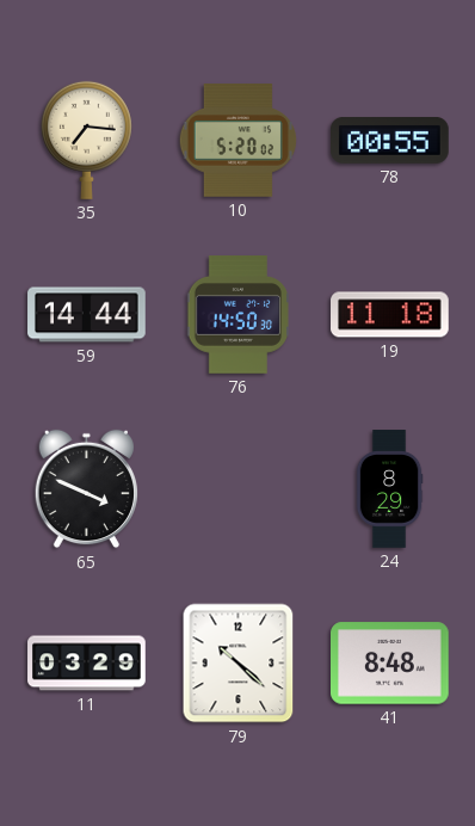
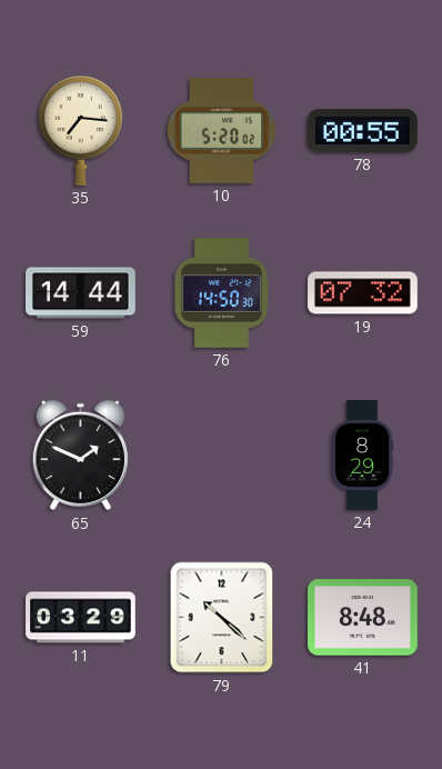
19: 11:18 -> 07:32
65: 3:49 -> 1:49
